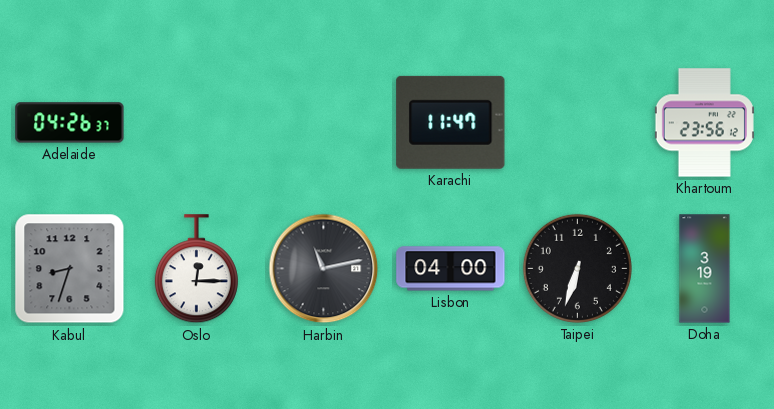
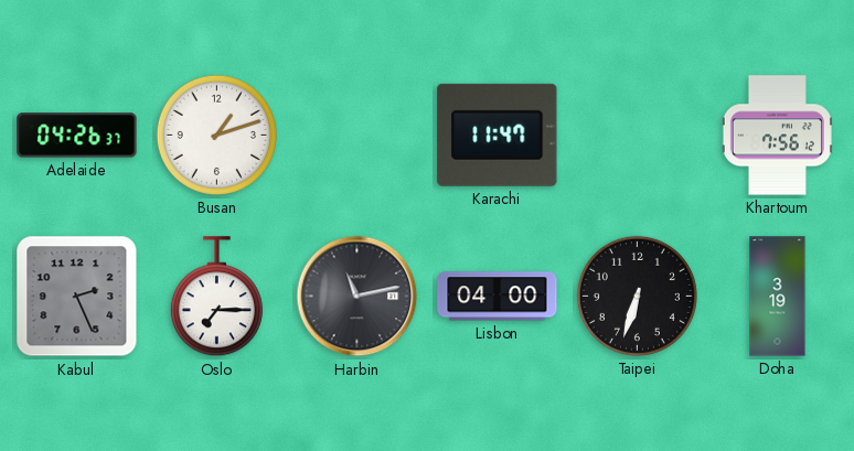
Busan: none -> 1:12
Khartoum: 23:56 -> 7:56
Kabul: 8:33 -> 2:26
Oslo: 12:15 -> 7:15
